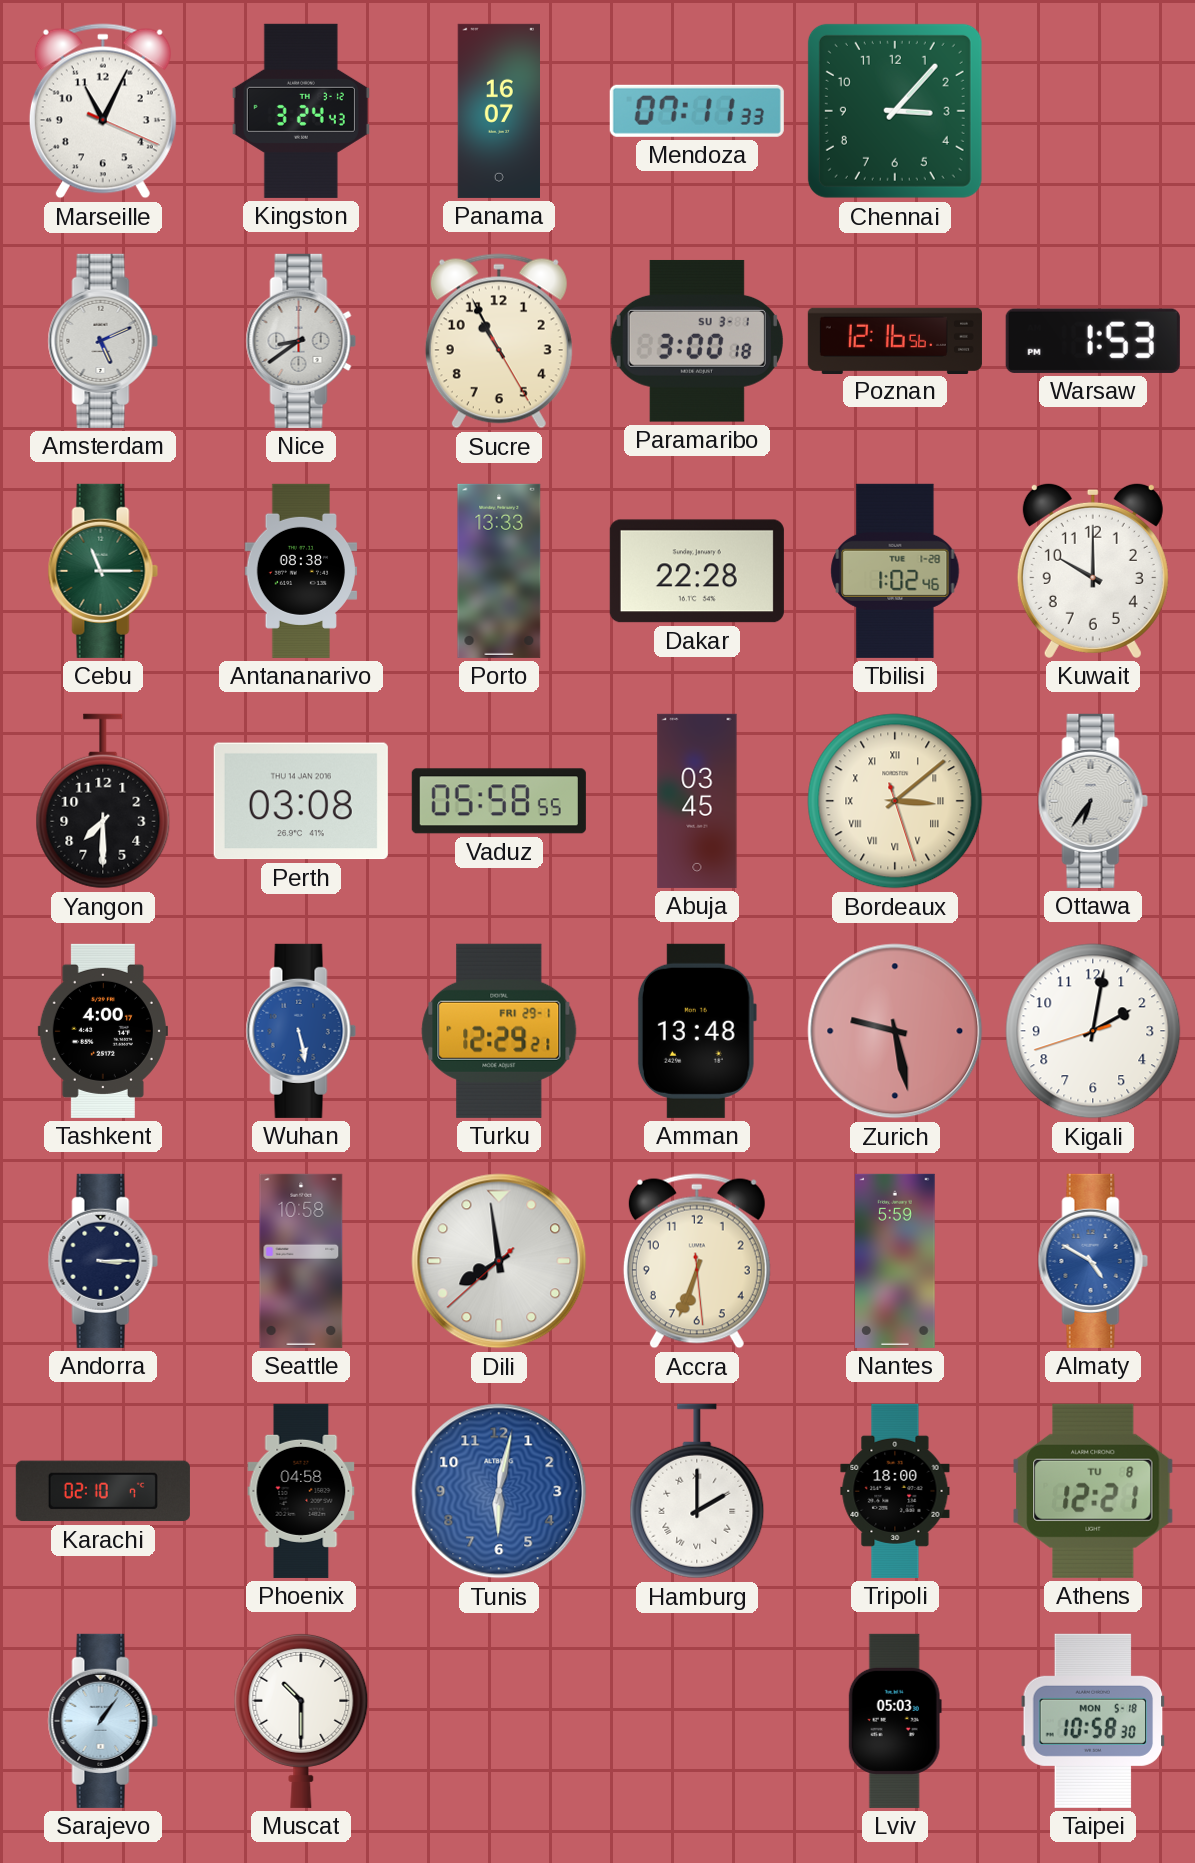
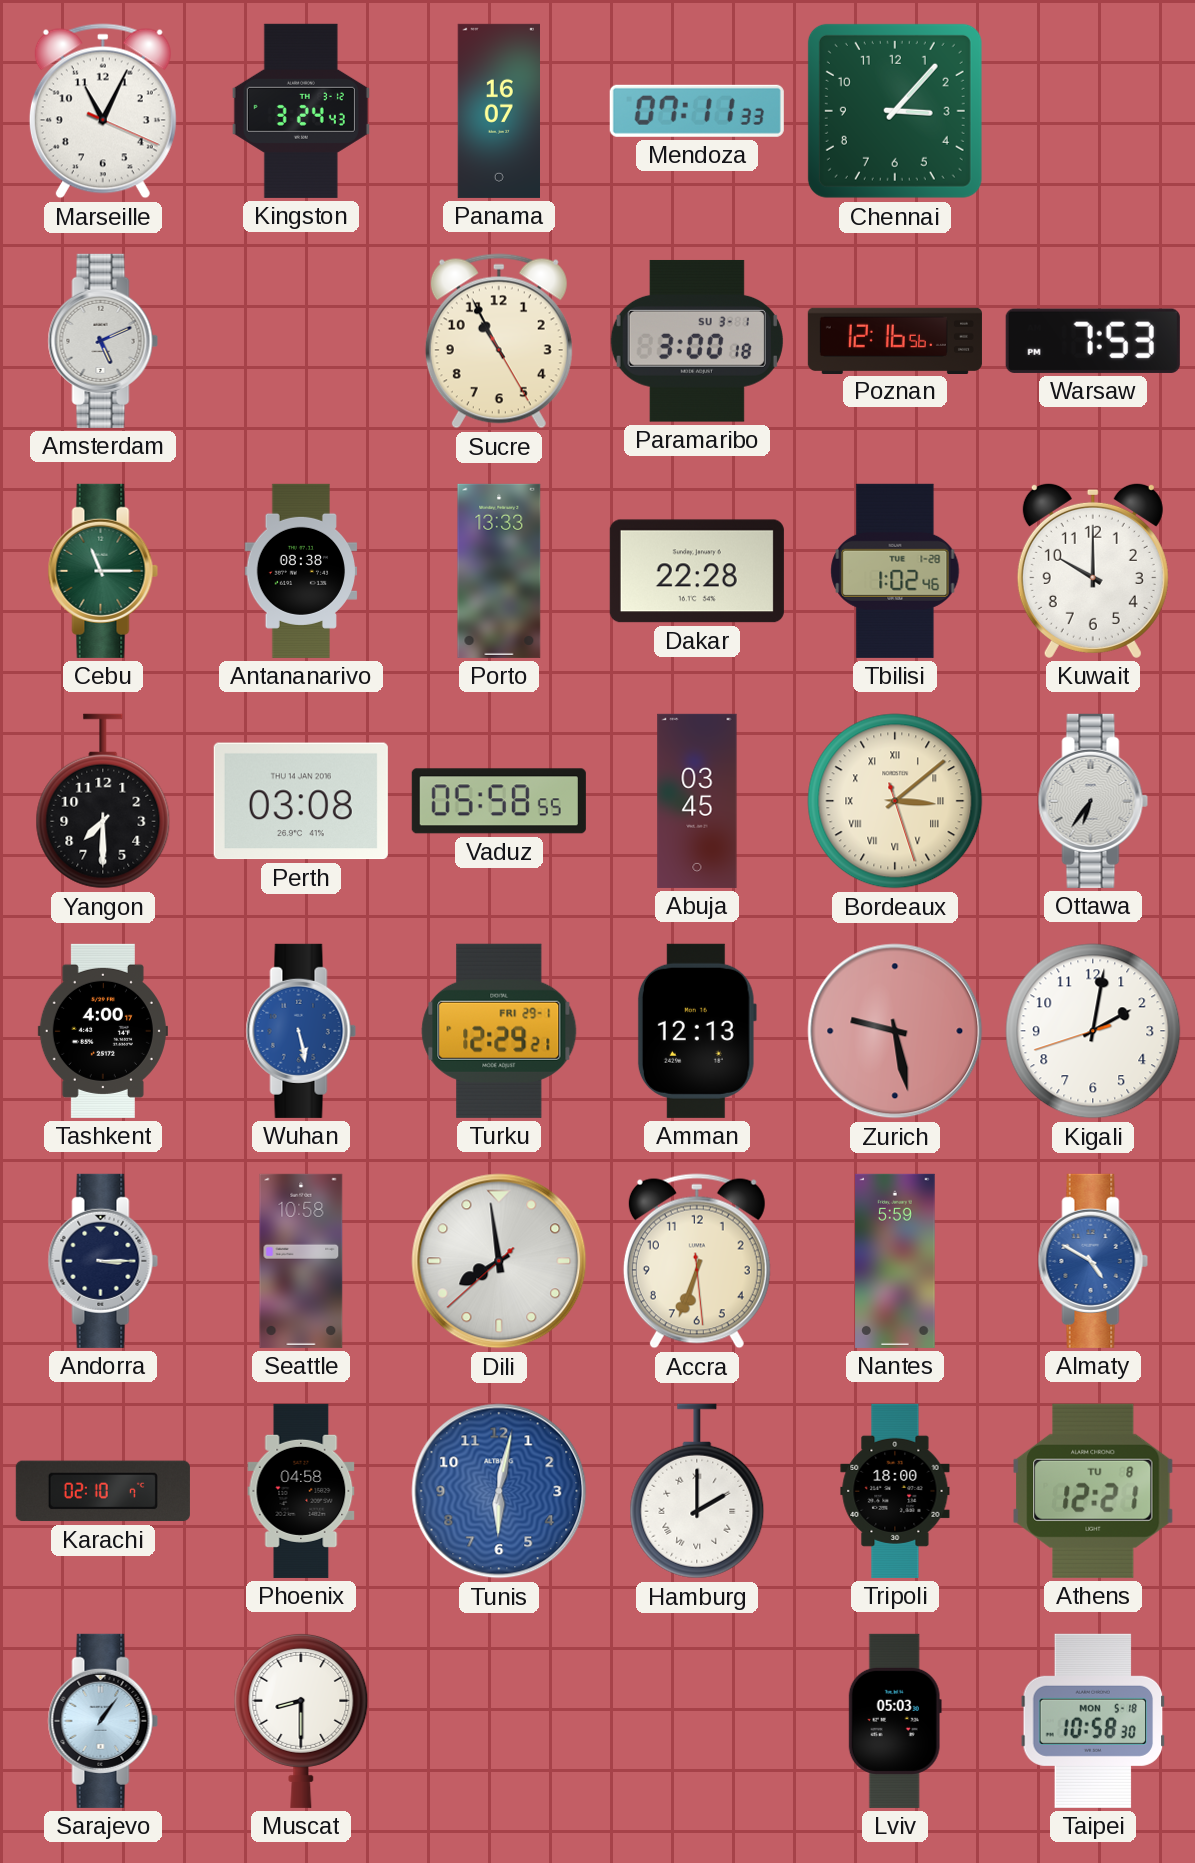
Nice: 8:39 -> none
Warsaw: 1:53 -> 7:53
Amman: 13:48 -> 12:13
Muscat: 10:30 -> 8:30
